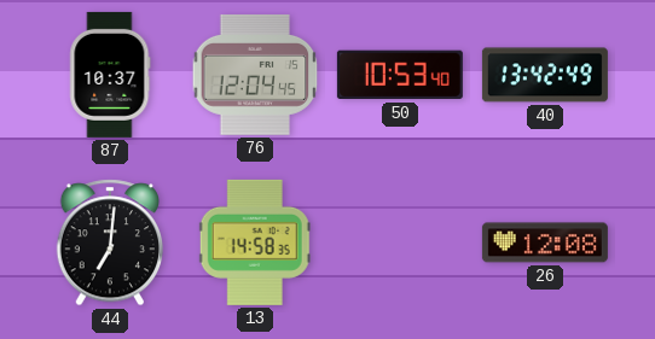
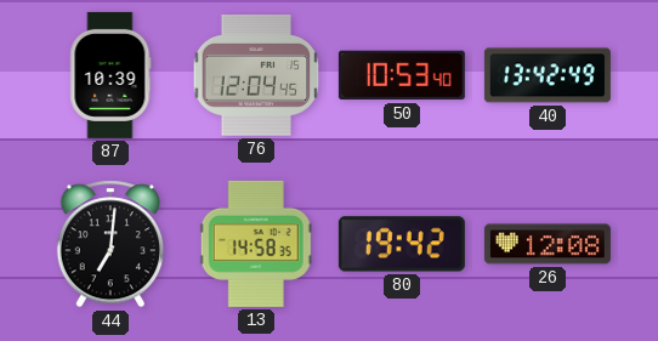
87: 10:37 -> 10:39
80: none -> 19:42
